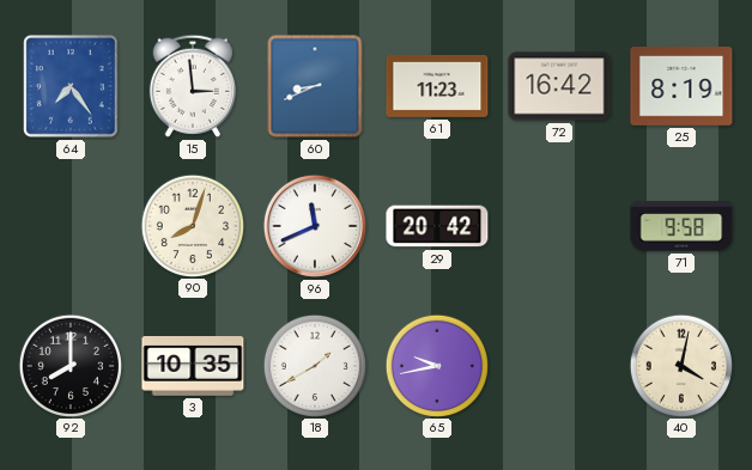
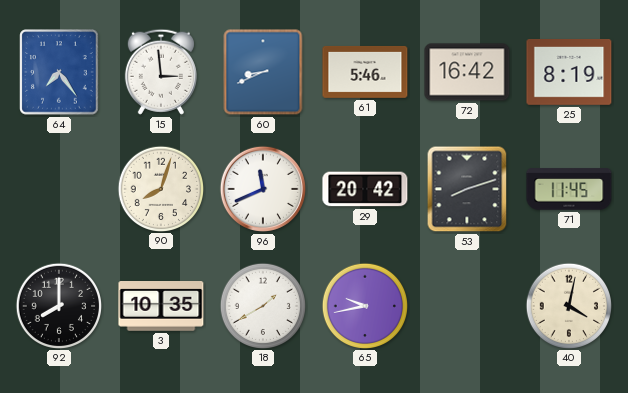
61: 11:23 -> 5:46
53: none -> 8:12
71: 9:58 -> 11:45
